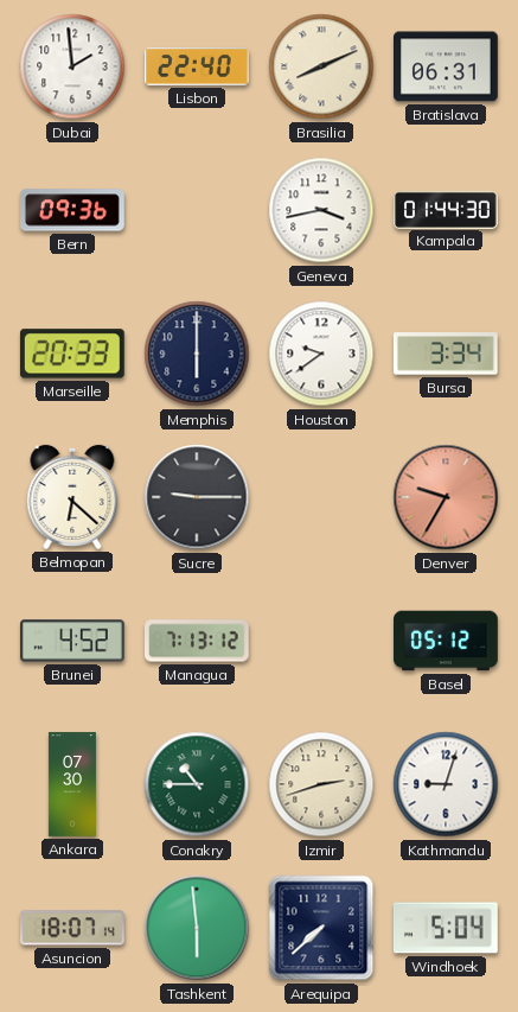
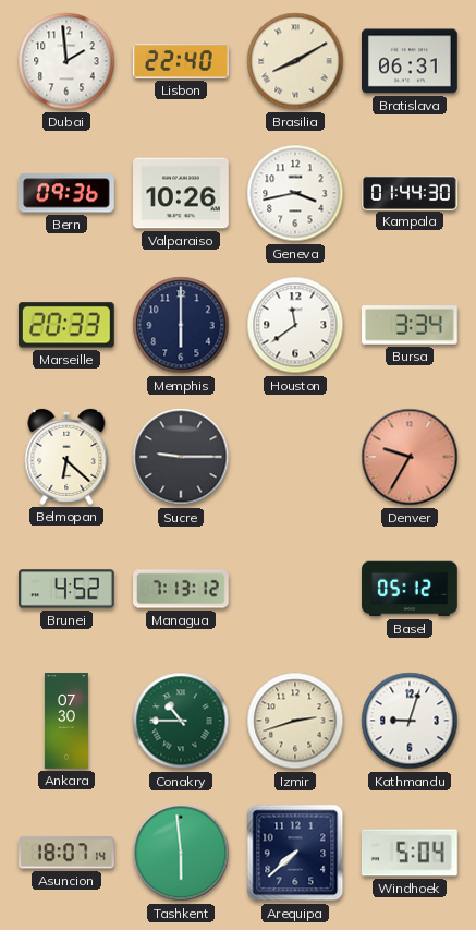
Brasilia: 8:11 -> 8:10
Valparaiso: none -> 10:26
Houston: 9:39 -> 11:39
